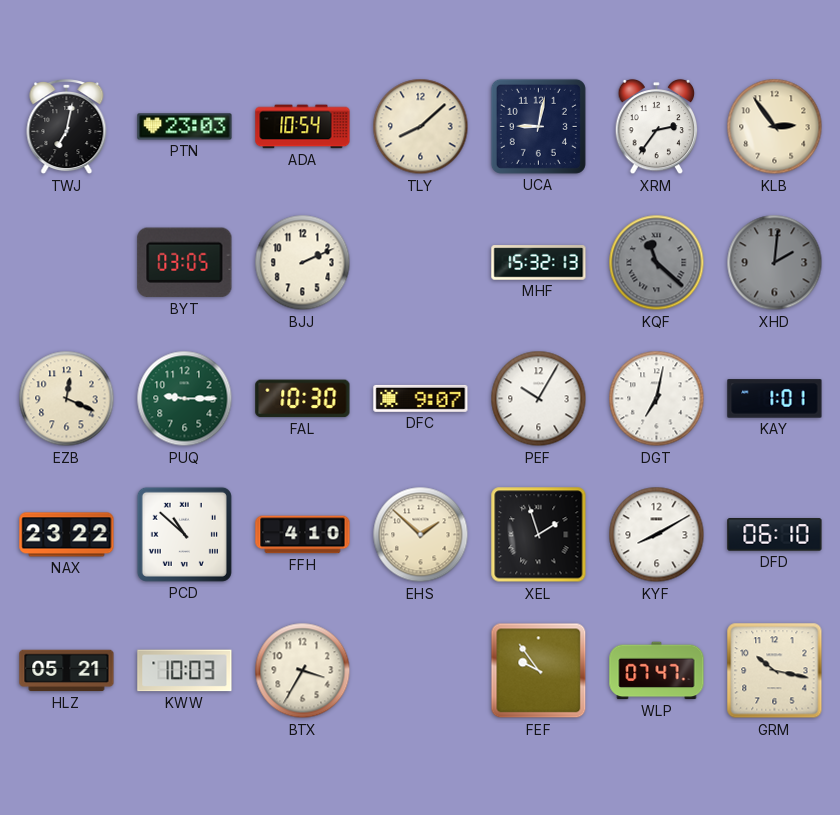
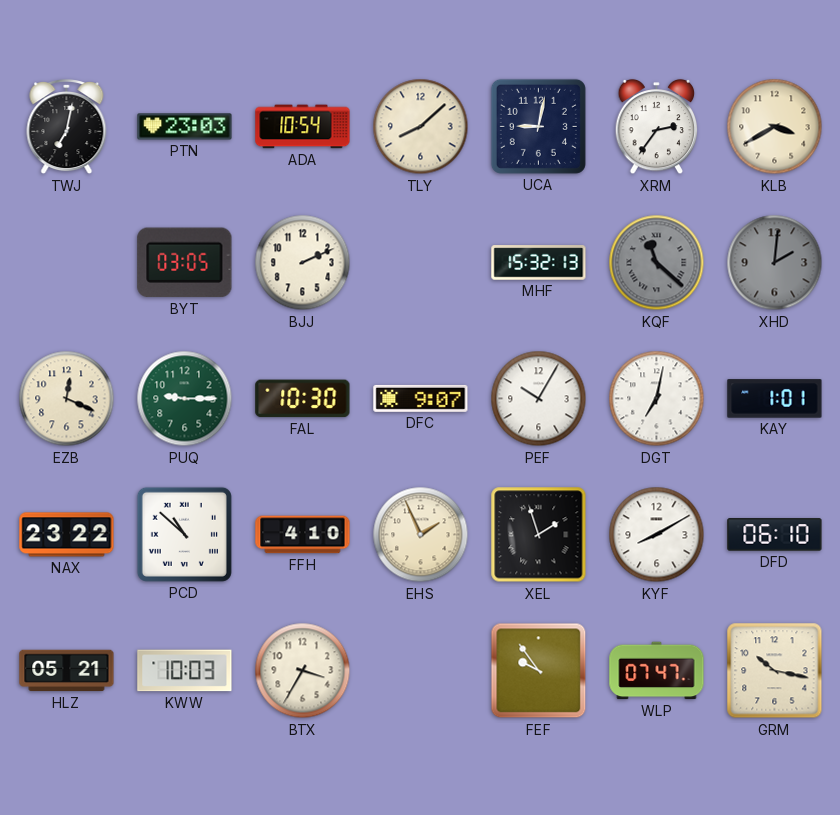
KLB: 2:54 -> 3:40
EHS: 1:52 -> 1:56
